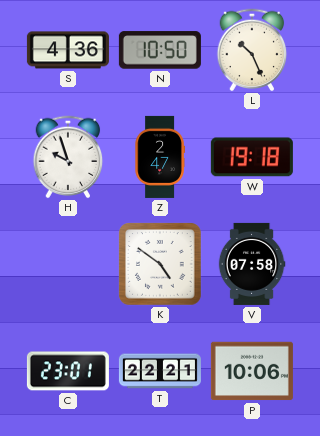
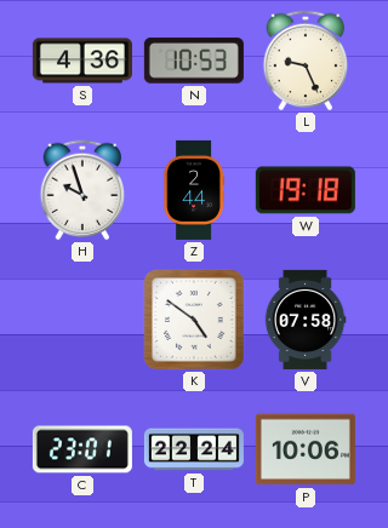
N: 10:50 -> 10:53
L: 10:26 -> 9:26
Z: 2:47 -> 2:44
T: 22:21 -> 22:24
